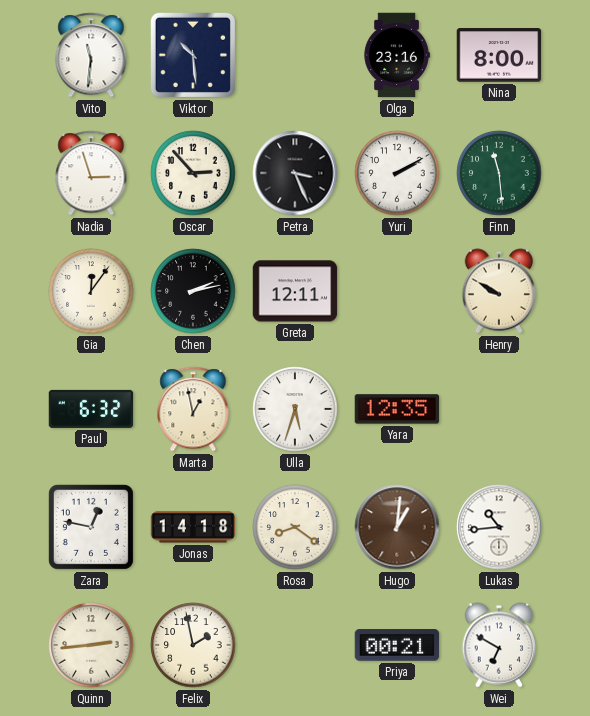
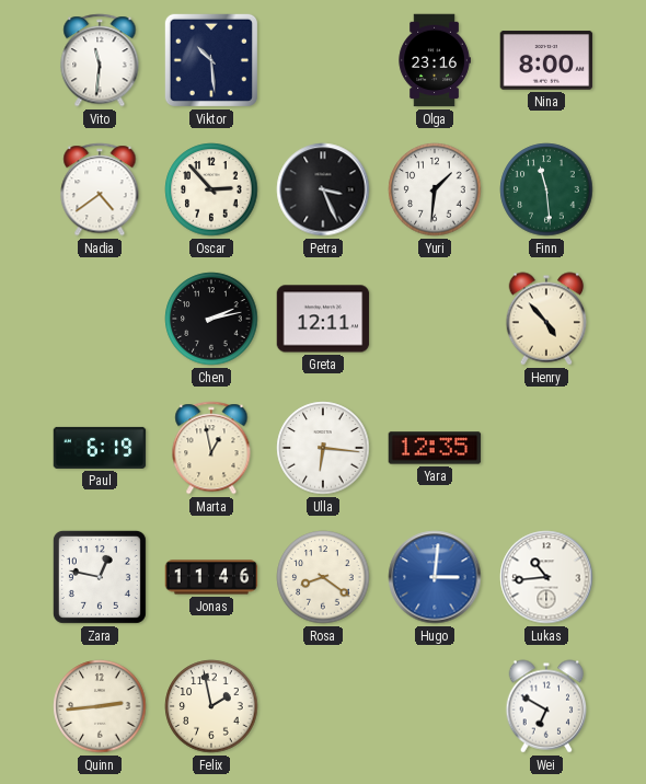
Nadia: 2:57 -> 4:39
Yuri: 2:10 -> 1:31
Gia: 12:06 -> none
Henry: 9:50 -> 4:53
Paul: 6:32 -> 6:19
Ulla: 5:33 -> 6:16
Jonas: 14:18 -> 11:46
Hugo: 1:01 -> 3:01
Hugo dial: brown -> blue
Priya: 00:21 -> none
